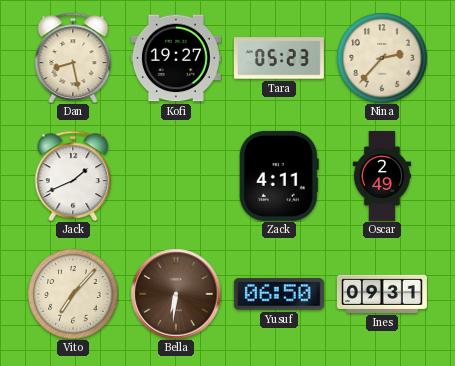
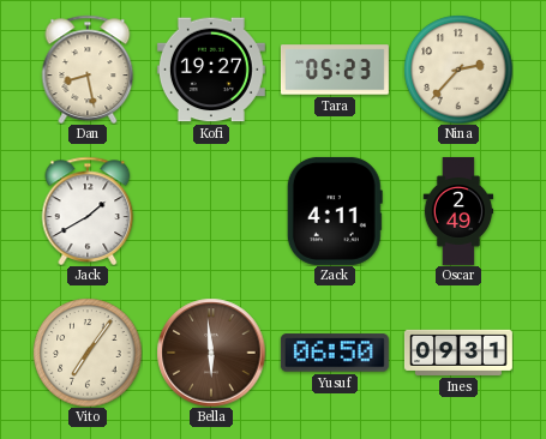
Jack: 1:41 -> 1:40
Vito: 7:07 -> 7:06
Bella: 6:31 -> 5:59
